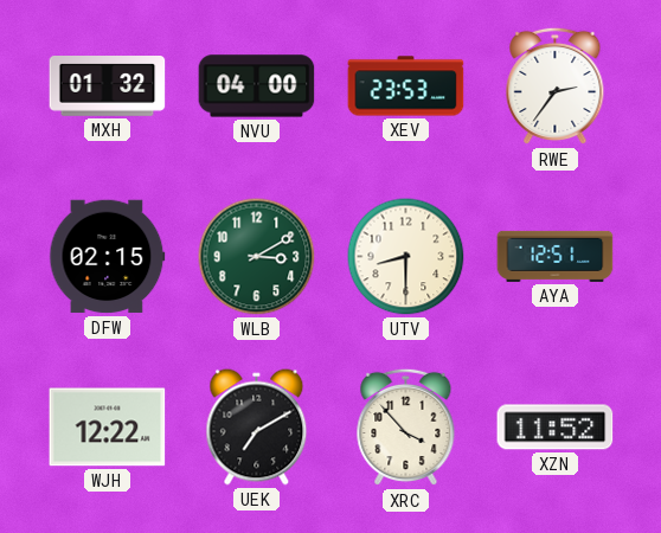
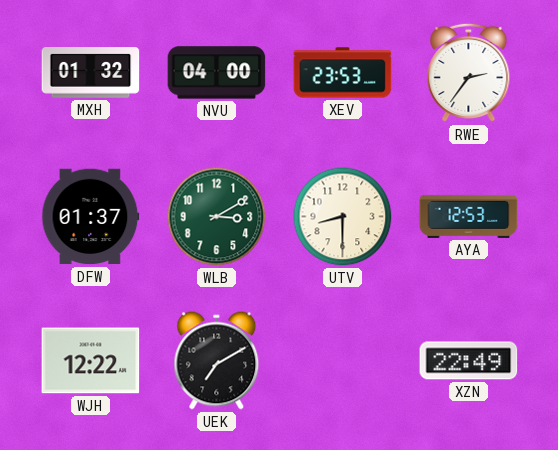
DFW: 02:15 -> 01:37
AYA: 12:51 -> 12:53
XRC: 3:53 -> none
XZN: 11:52 -> 22:49
